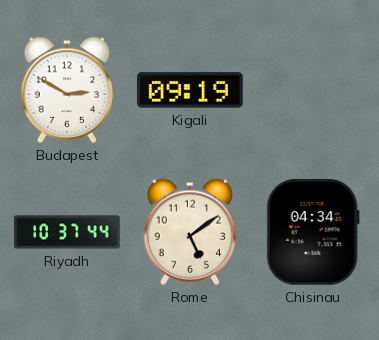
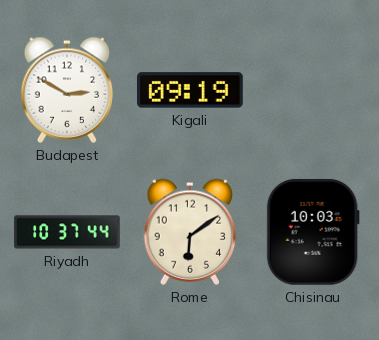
Rome: 5:09 -> 6:09
Chisinau: 04:34 -> 10:03
